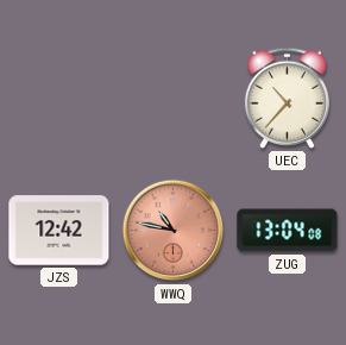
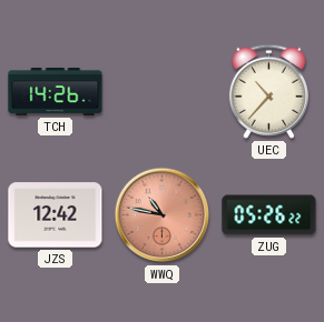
TCH: none -> 14:26
ZUG: 13:04 -> 05:26
